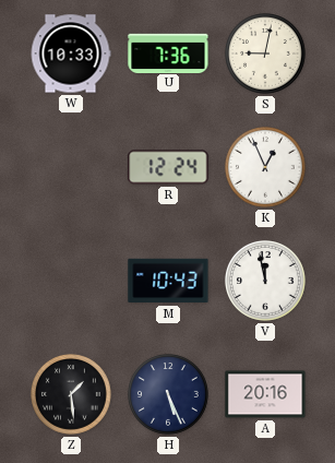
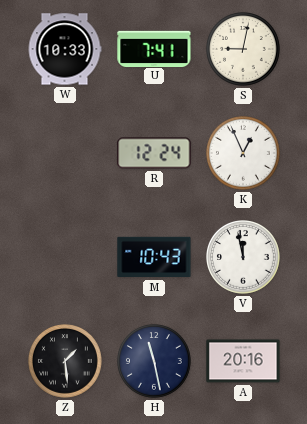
U: 7:36 -> 7:41
H: 5:26 -> 11:28
